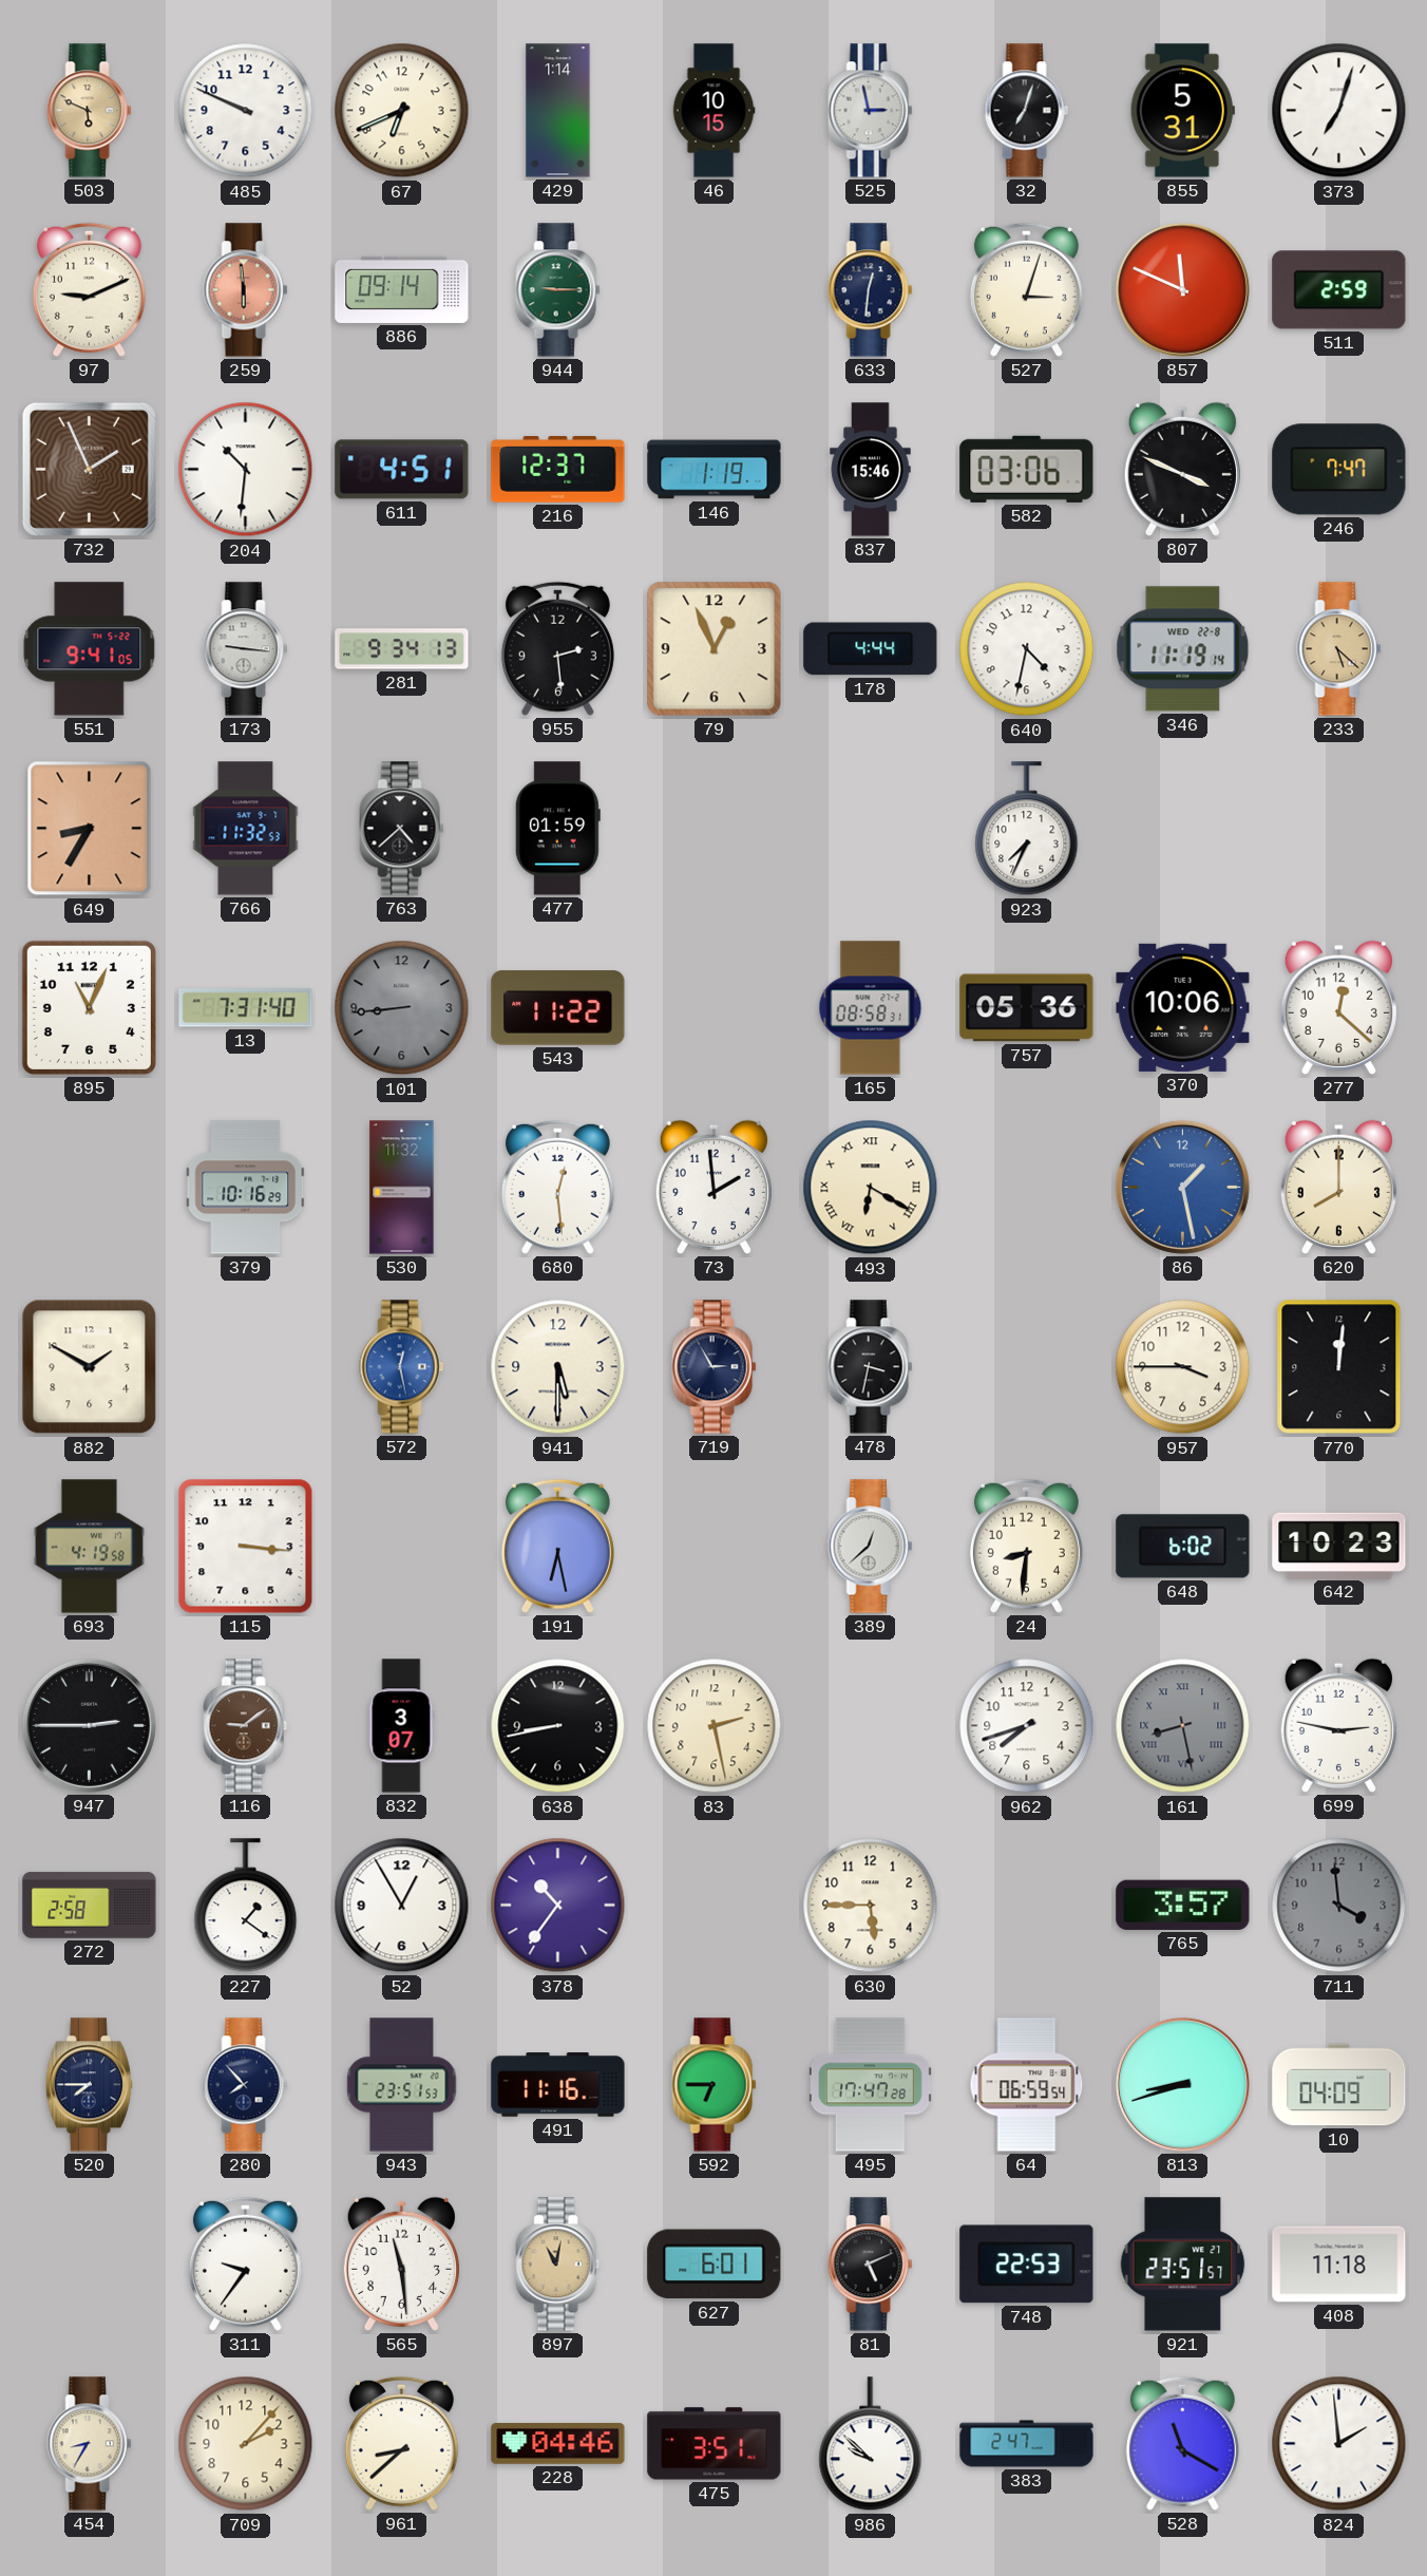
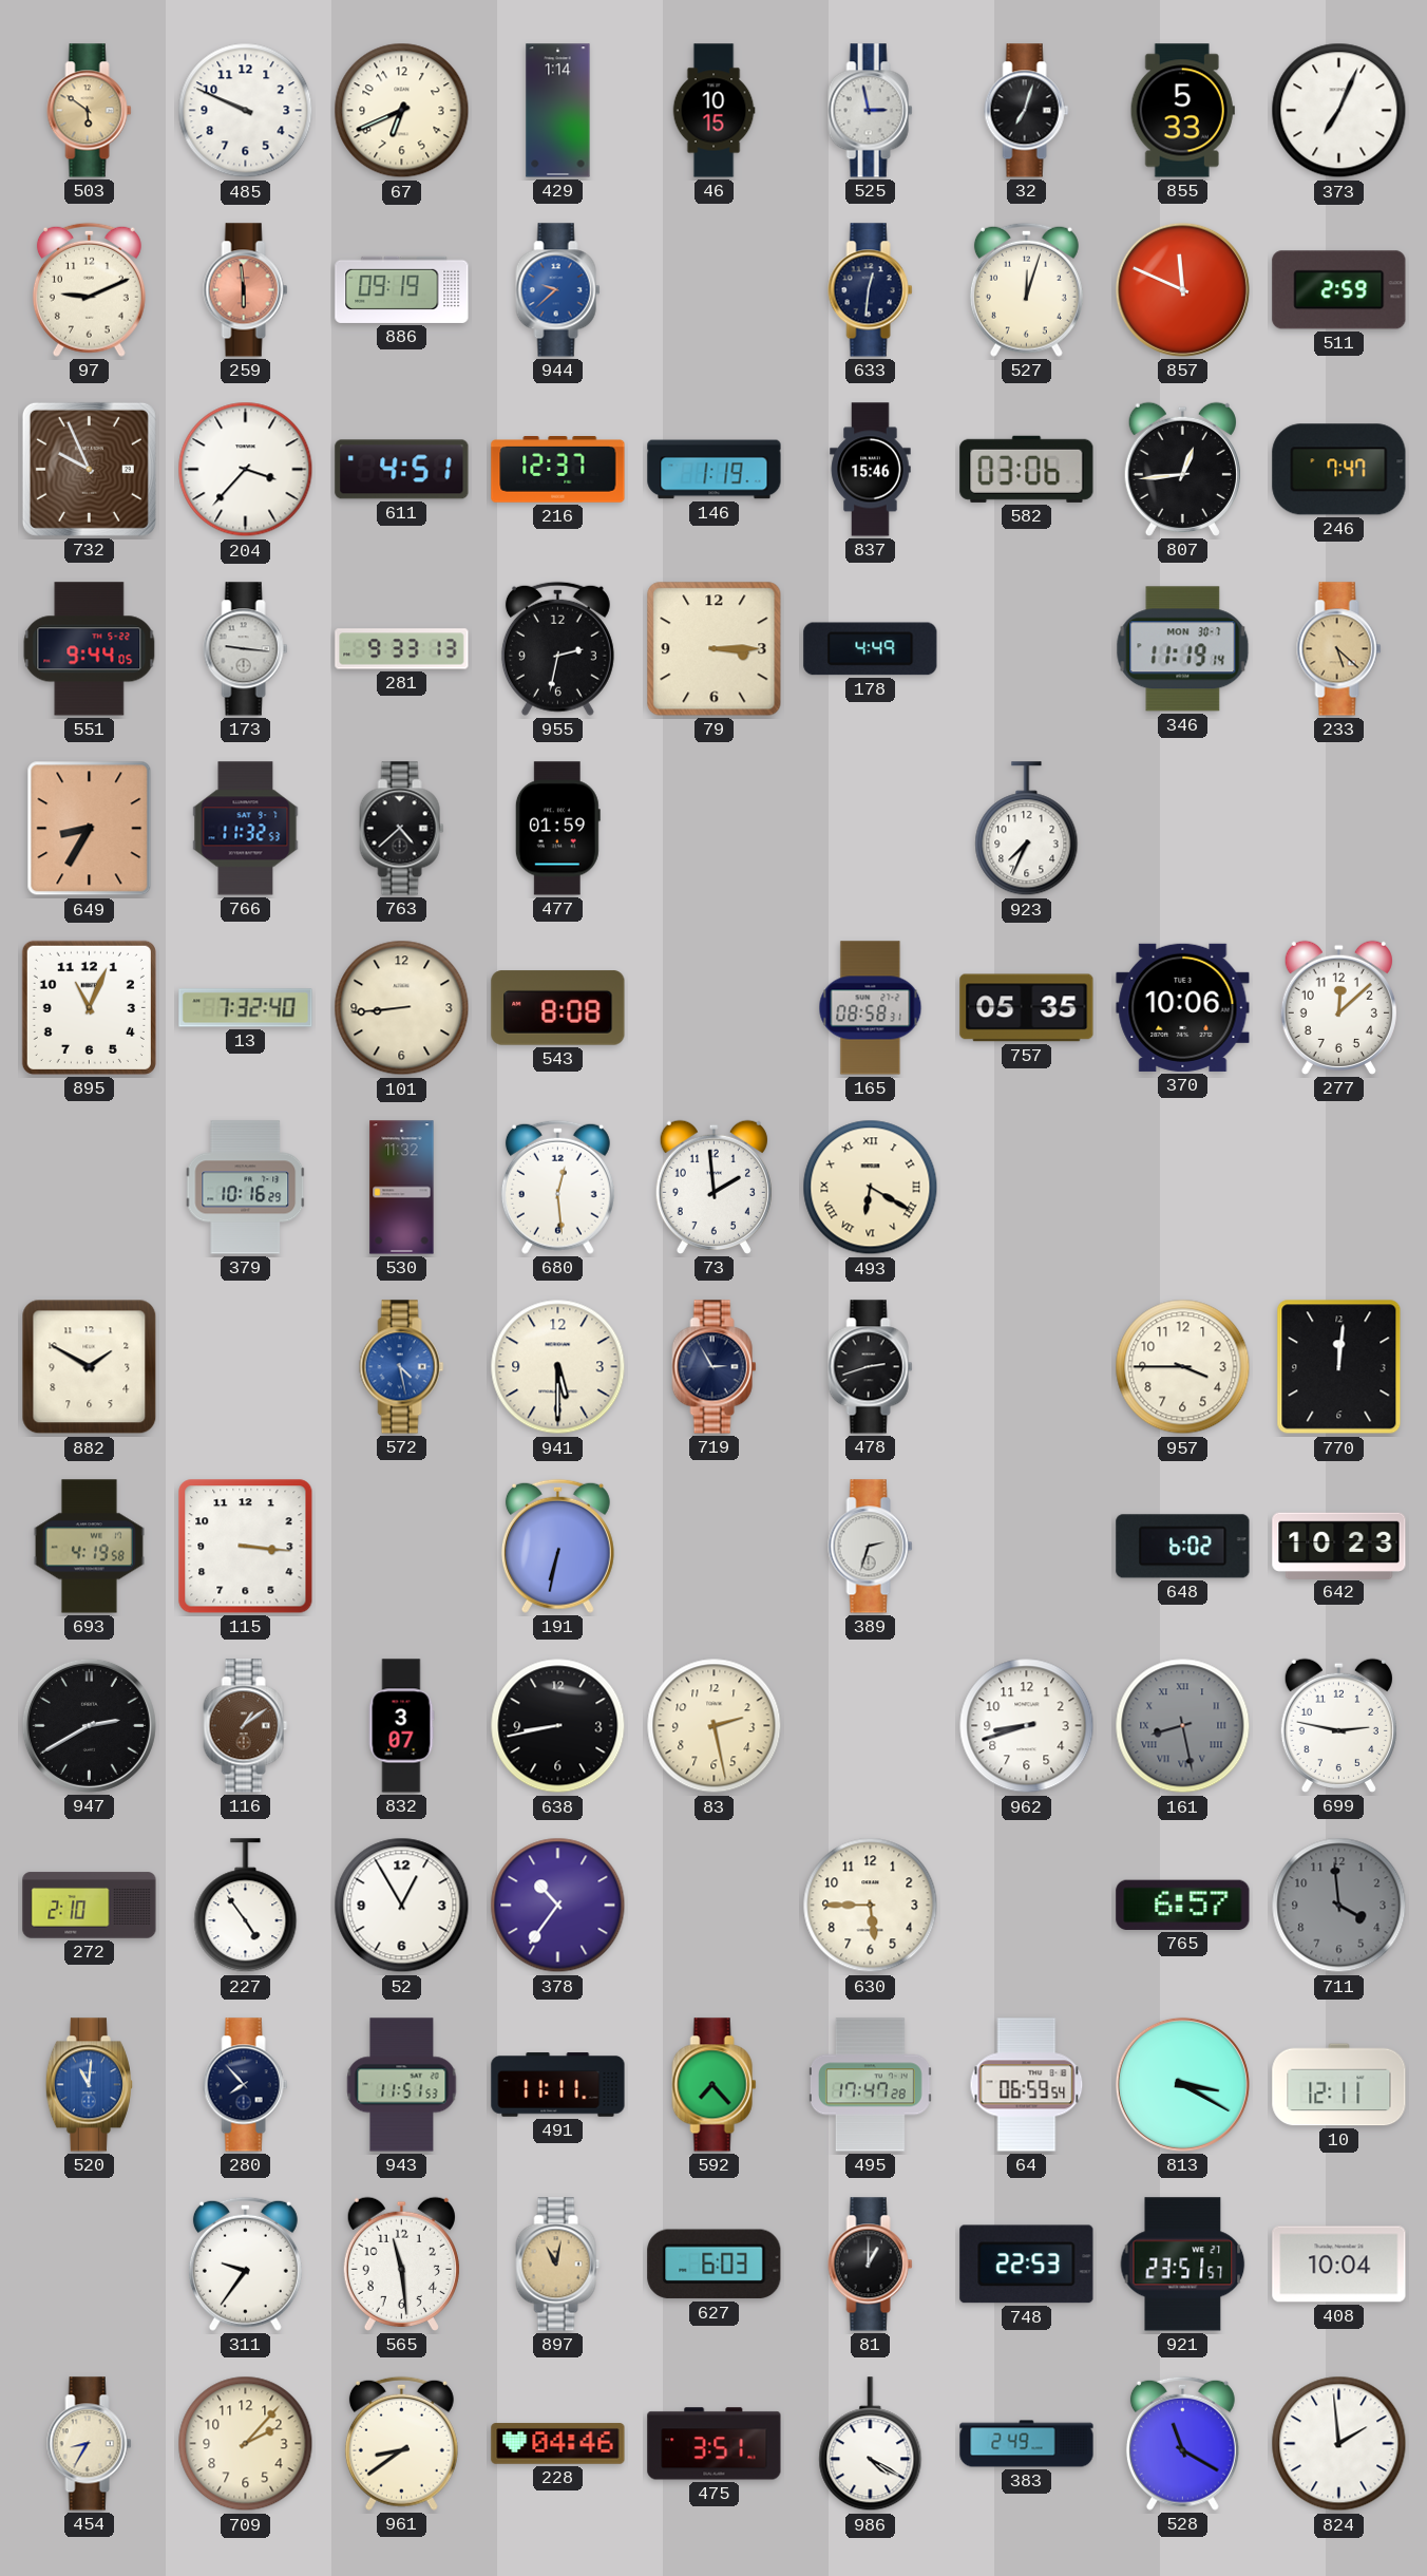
503: 5:49 -> 5:51
855: 5:31 -> 5:33
373: 7:03 -> 7:04
886: 09:14 -> 09:19
944: 9:15 -> 9:38
944 dial: green -> blue
527: 3:03 -> 12:03
732: 1:56 -> 9:56
204: 10:31 -> 3:37
807: 3:49 -> 12:44
551: 9:41 -> 9:44
281: 9:34 -> 9:33
955: 2:29 -> 2:32
79: 12:56 -> 3:15
178: 4:44 -> 4:49
640: 4:32 -> none
346 date: WED 22-8 -> MON 30-7
13: 7:31 -> 7:32
101 dial: grey -> cream
543: 11:22 -> 8:08
757: 05:36 -> 05:35
277: 12:22 -> 12:08
86: 1:28 -> none
620: 8:00 -> none
572: 12:28 -> 4:28
478: 3:32 -> 2:42
191: 6:28 -> 6:32
389: 12:38 -> 2:33
24: 8:31 -> none
947: 2:45 -> 2:40
116: 9:09 -> 1:09
962: 7:42 -> 8:42
272: 2:58 -> 2:10
227: 1:21 -> 4:54
765: 3:57 -> 6:57
520: 7:45 -> 11:01
520 dial: navy -> blue
943: 23:51 -> 11:51
491: 11:16 -> 11:11
592: 6:45 -> 7:23
813: 8:42 -> 3:20
10: 04:09 -> 12:11
627: 6:01 -> 6:03
81: 5:11 -> 1:00
408: 11:18 -> 10:04
961: 8:38 -> 8:39
986: 9:52 -> 4:20
383: 2:47 -> 2:49
